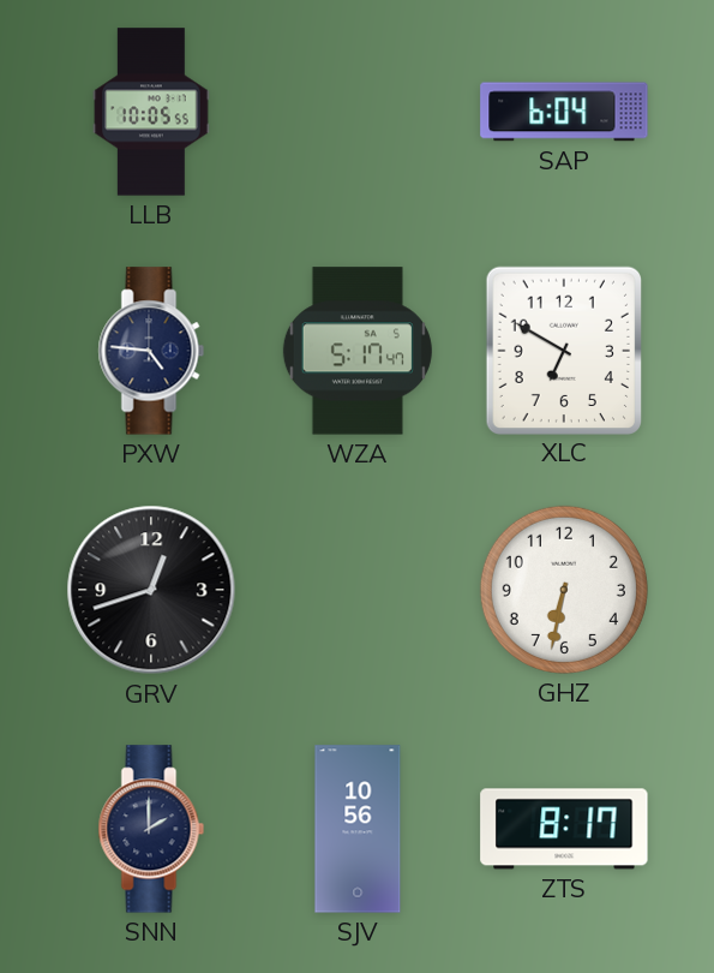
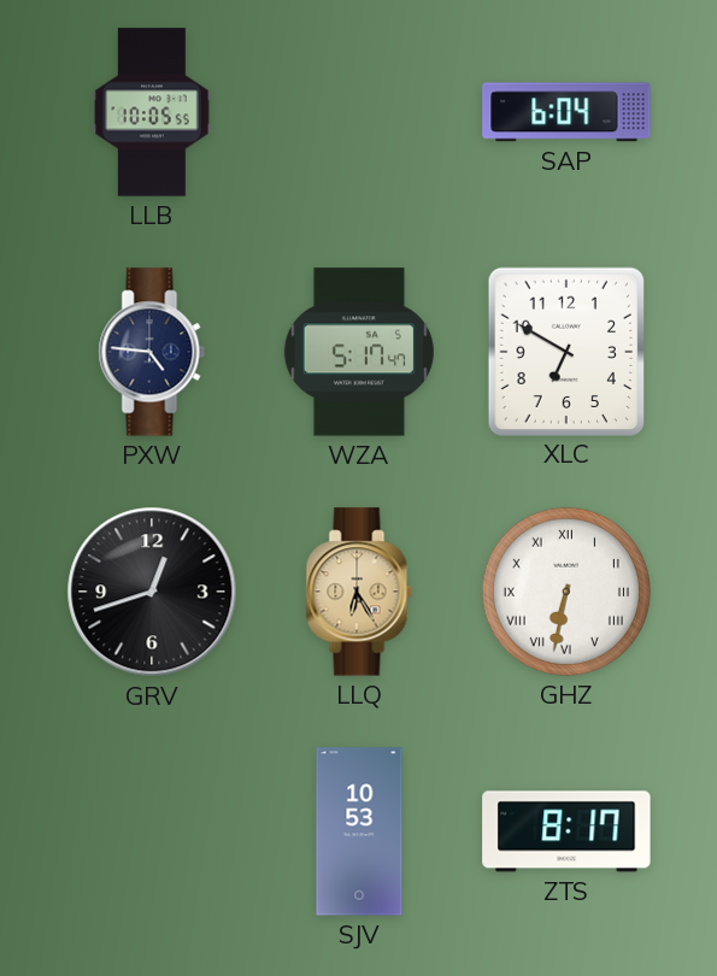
LLQ: none -> 6:25
GHZ numerals: Arabic -> Roman
SNN: 2:00 -> none
SJV: 10:56 -> 10:53
